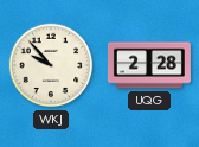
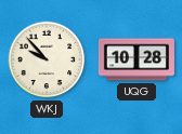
UQG: 2:28 -> 10:28
